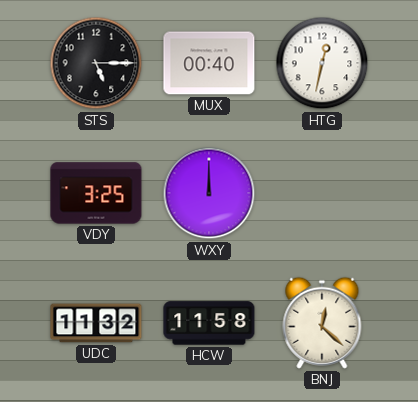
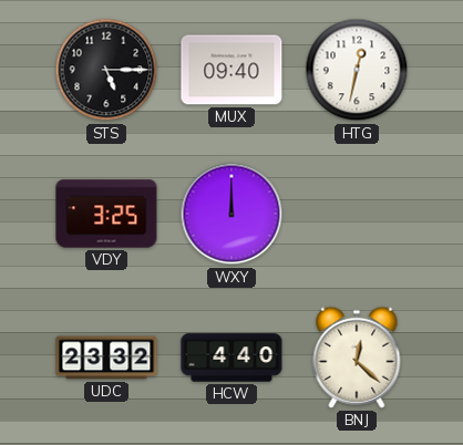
MUX: 00:40 -> 09:40
UDC: 11:32 -> 23:32
HCW: 11:58 -> 4:40
